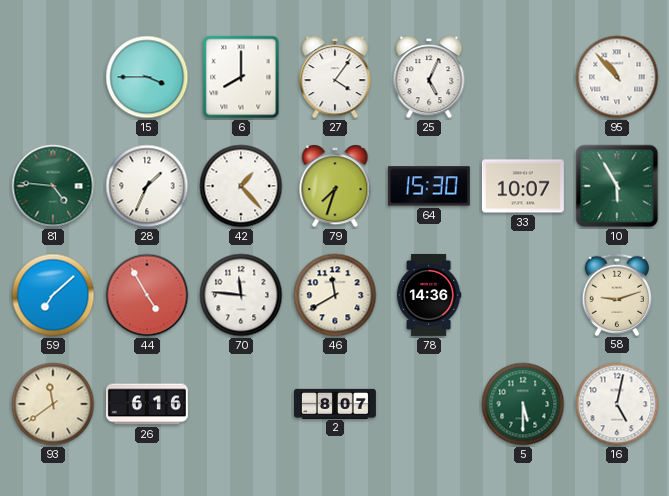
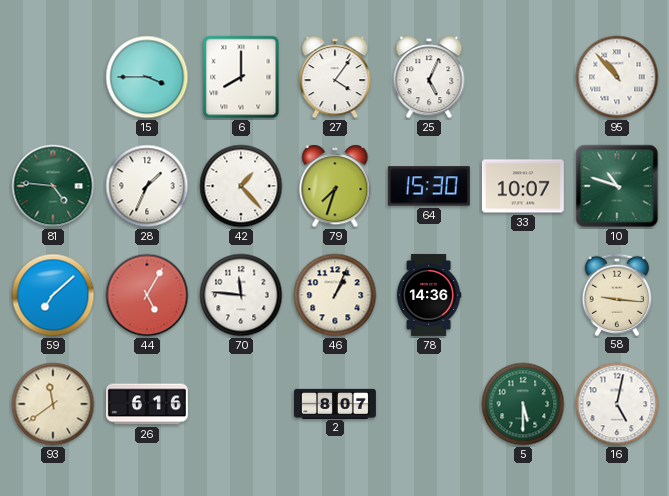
10: 5:55 -> 10:48
44: 4:55 -> 5:05
46: 11:40 -> 1:04
58: 9:12 -> 9:16
